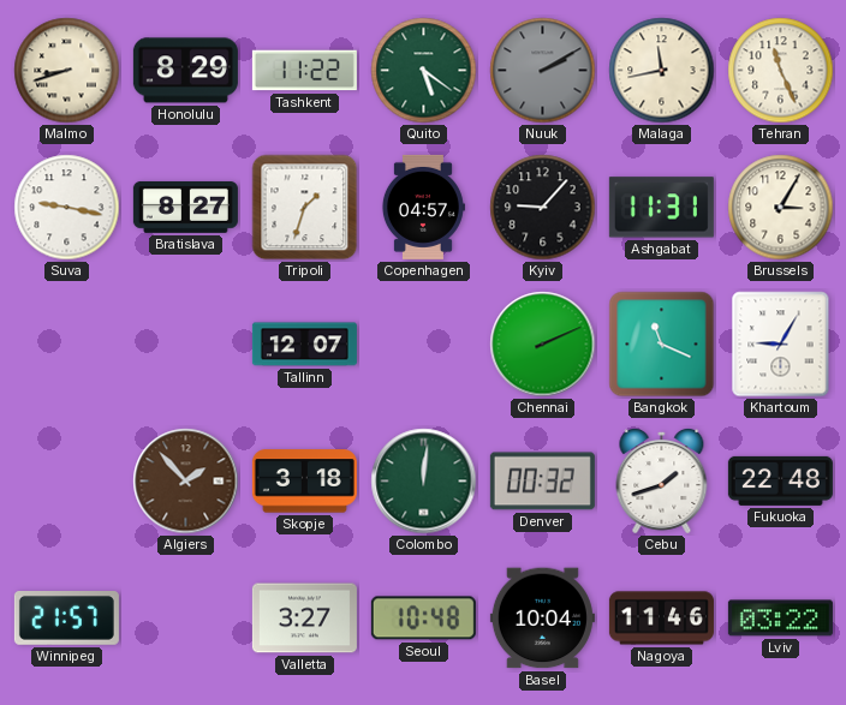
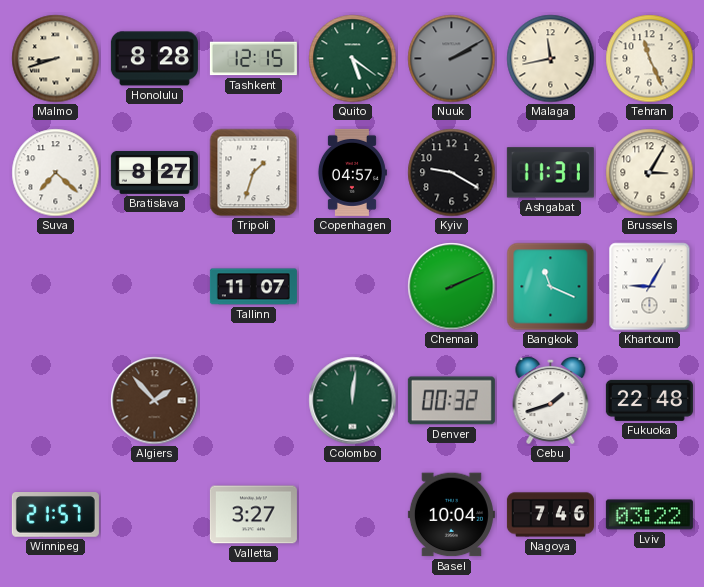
Honolulu: 8:29 -> 8:28
Tashkent: 11:22 -> 12:15
Suva: 9:17 -> 7:22
Kyiv: 9:07 -> 9:20
Tallinn: 12:07 -> 11:07
Skopje: 3:18 -> none
Seoul: 10:48 -> none
Nagoya: 11:46 -> 7:46
